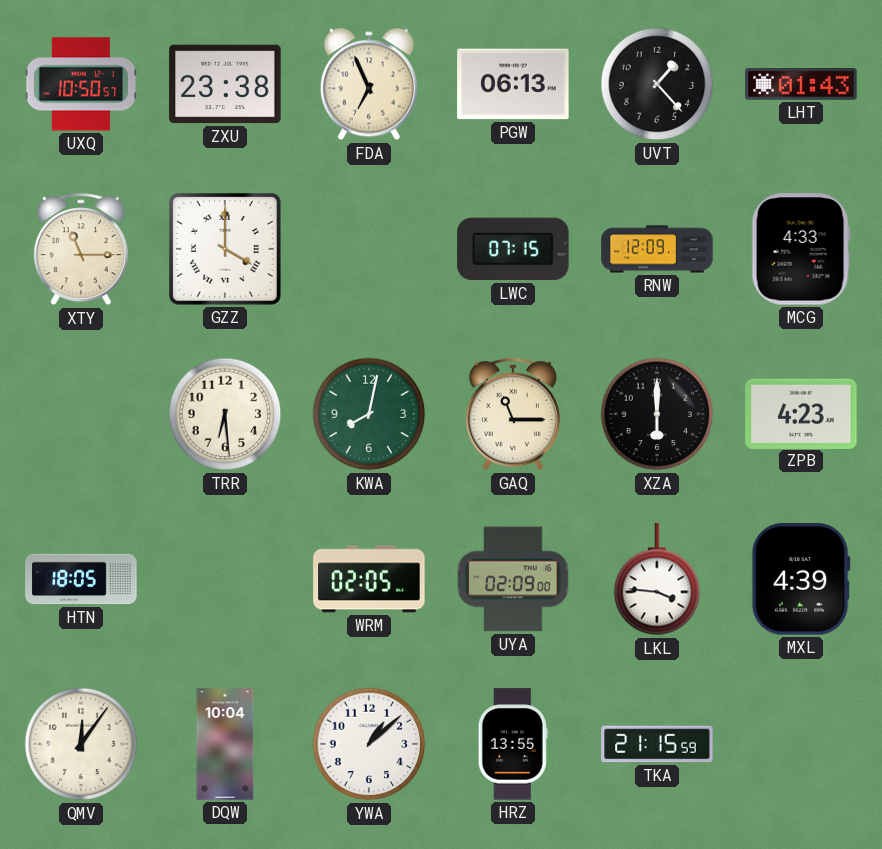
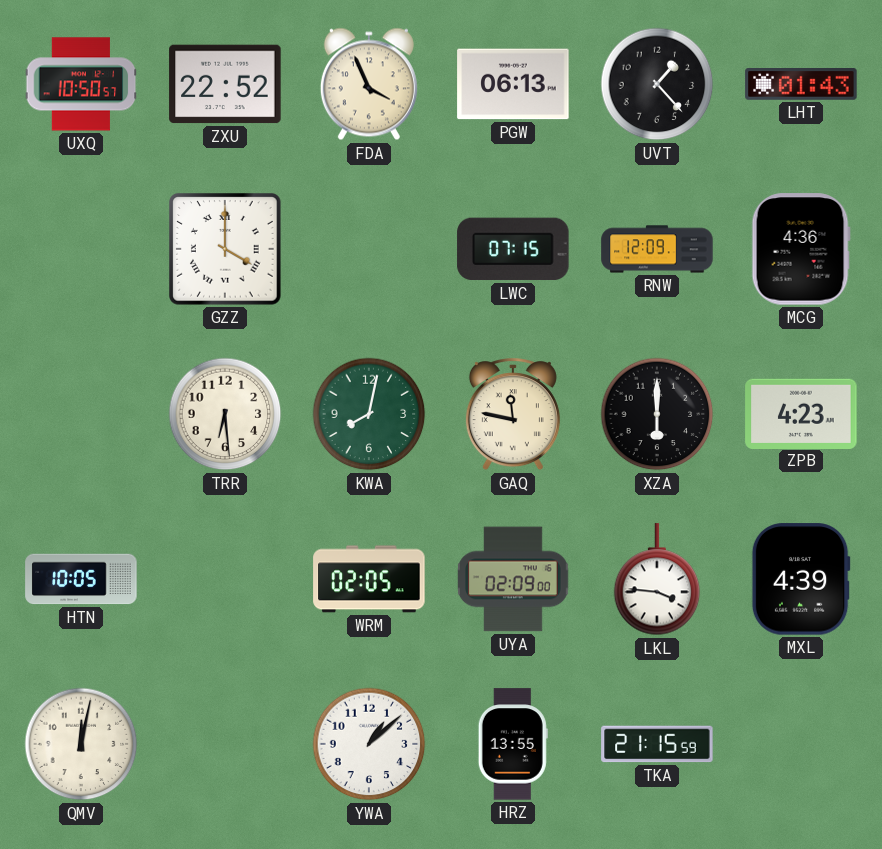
ZXU: 23:38 -> 22:52
FDA: 6:56 -> 3:56
XTY: 11:15 -> none
MCG: 4:33 -> 4:36
GAQ: 11:15 -> 11:47
HTN: 18:05 -> 10:05
QMV: 12:06 -> 12:02
DQW: 10:04 -> none
